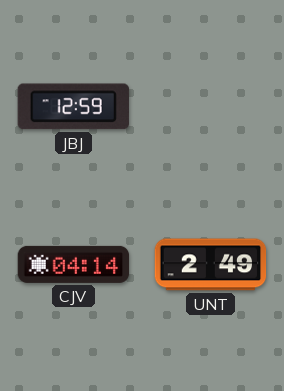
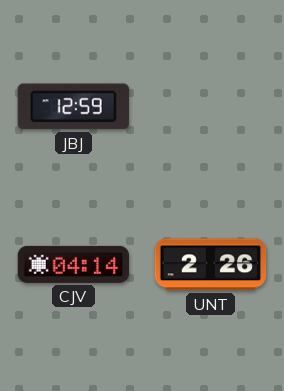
UNT: 2:49 -> 2:26
